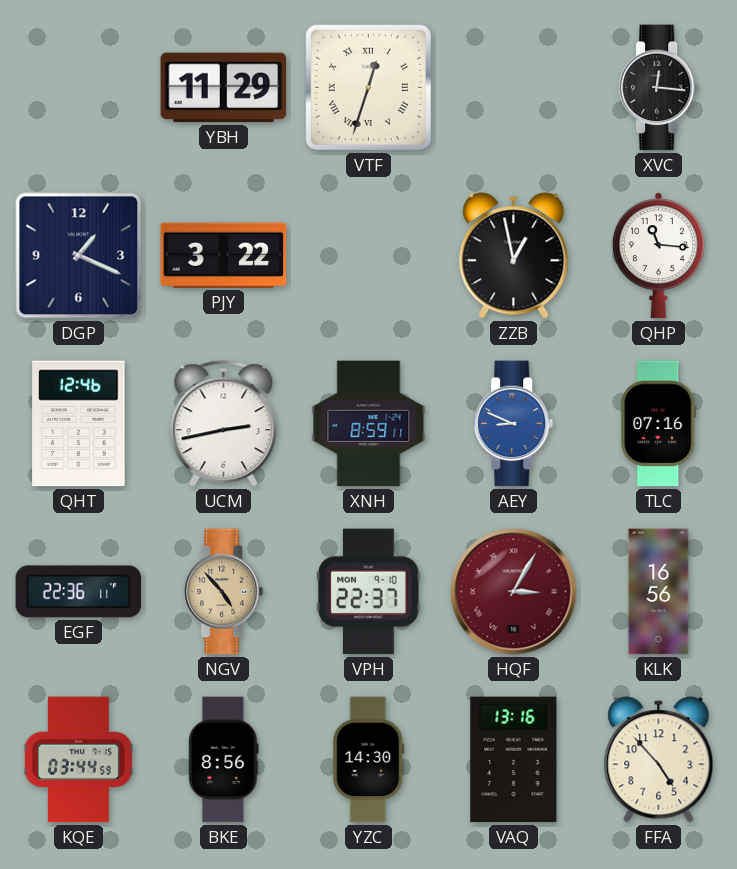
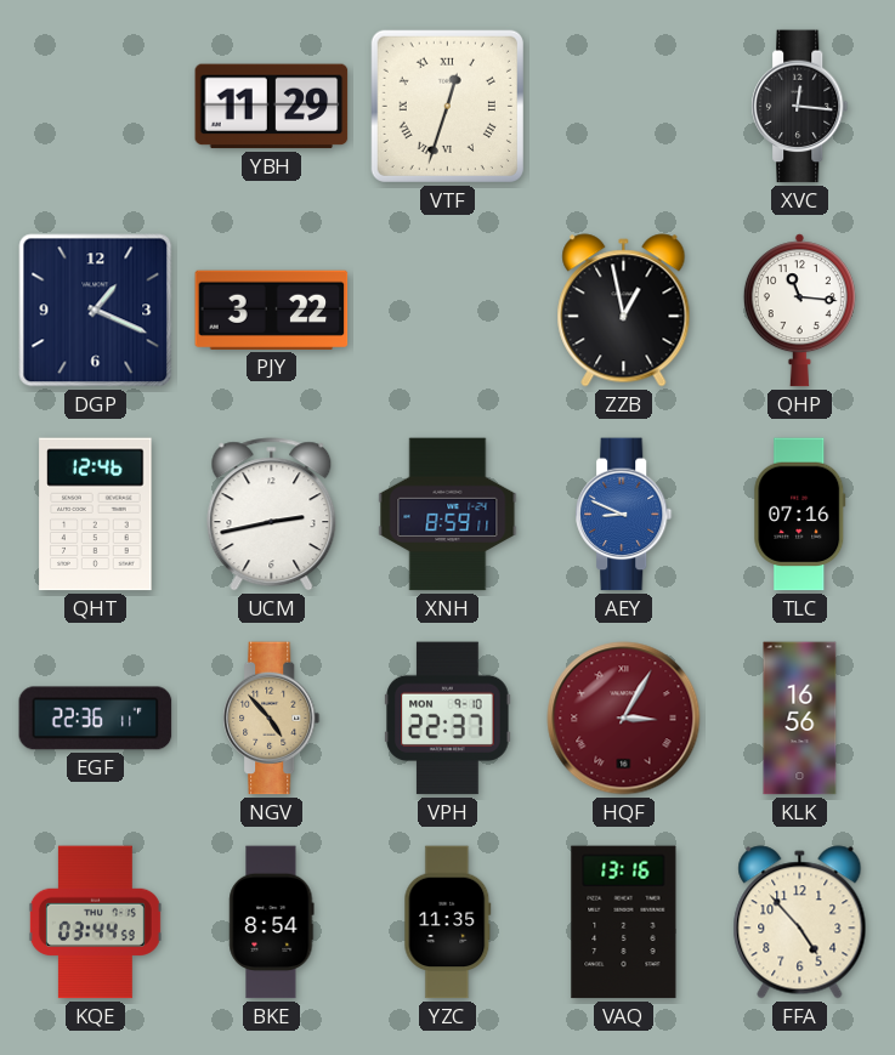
BKE: 8:56 -> 8:54
YZC: 14:30 -> 11:35
